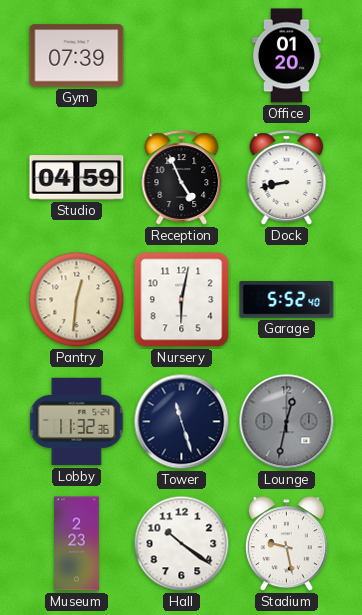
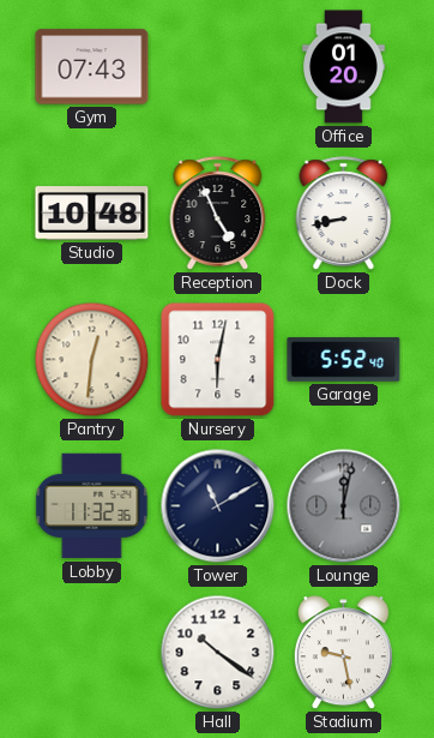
Gym: 07:39 -> 07:43
Studio: 04:59 -> 10:48
Tower: 11:27 -> 11:10
Lounge: 12:32 -> 12:02
Museum: 2:23 -> none
